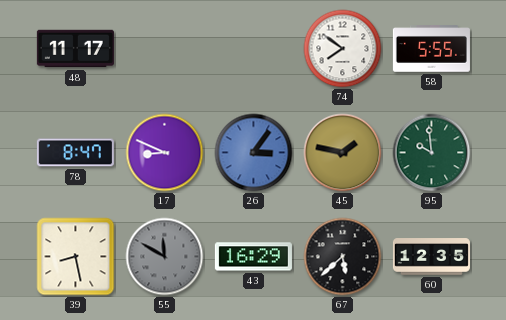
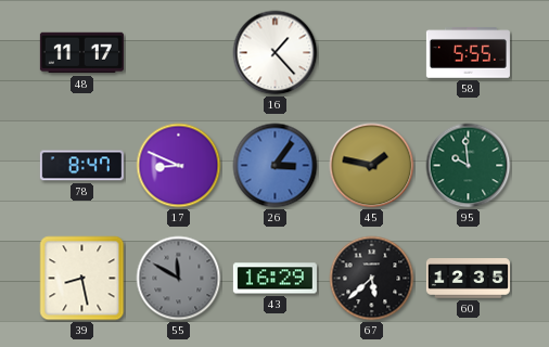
16: none -> 1:23
74: 7:51 -> none
